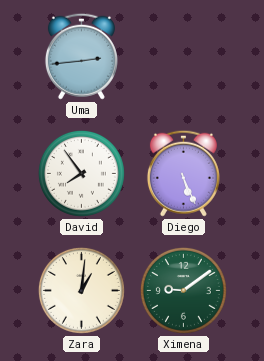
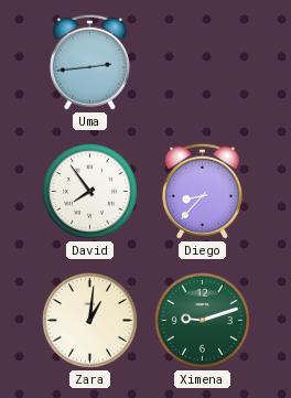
Diego: 5:26 -> 8:37
Ximena: 9:09 -> 9:12
